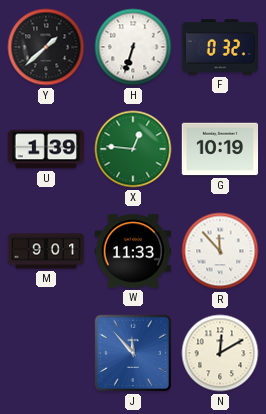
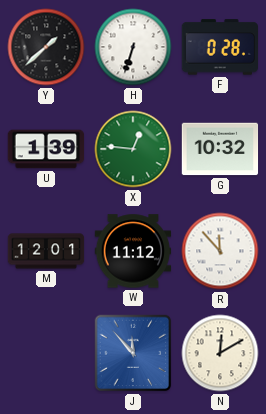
F: 0:32 -> 0:28
G: 10:19 -> 10:32
M: 9:01 -> 12:01
W: 11:33 -> 11:12
